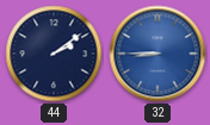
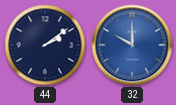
32: 8:45 -> 10:00
